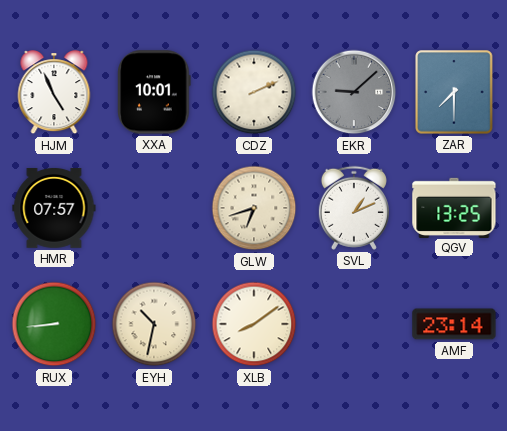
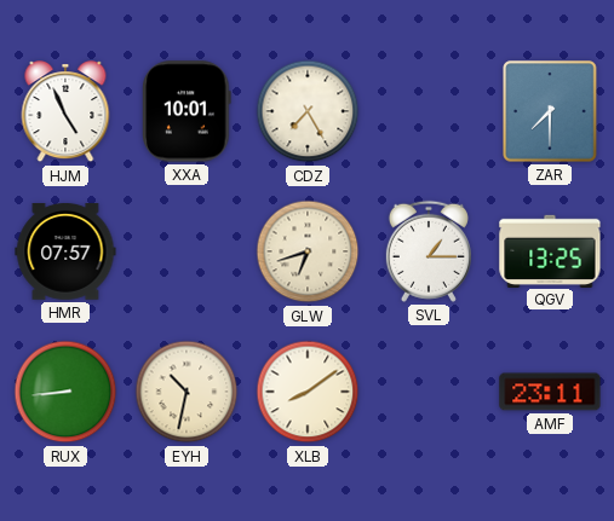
CDZ: 2:11 -> 7:25
EKR: 9:08 -> none
SVL: 1:11 -> 1:15
AMF: 23:14 -> 23:11
